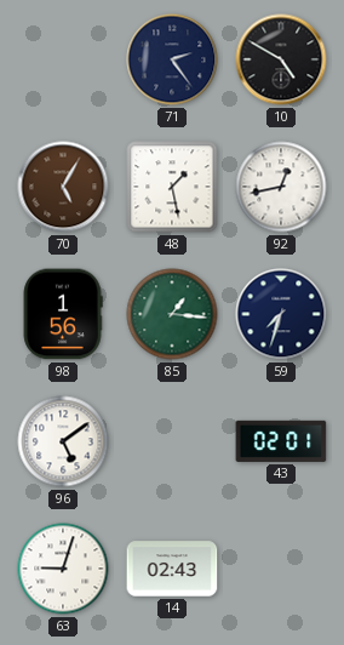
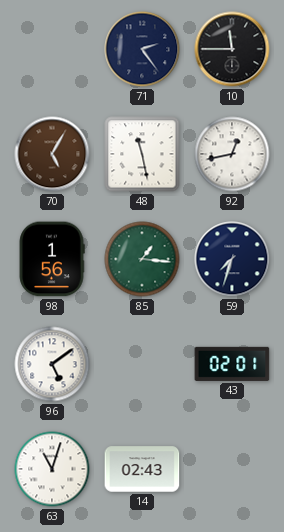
10: 4:50 -> 11:45
48: 1:28 -> 11:28
63: 9:03 -> 11:03
